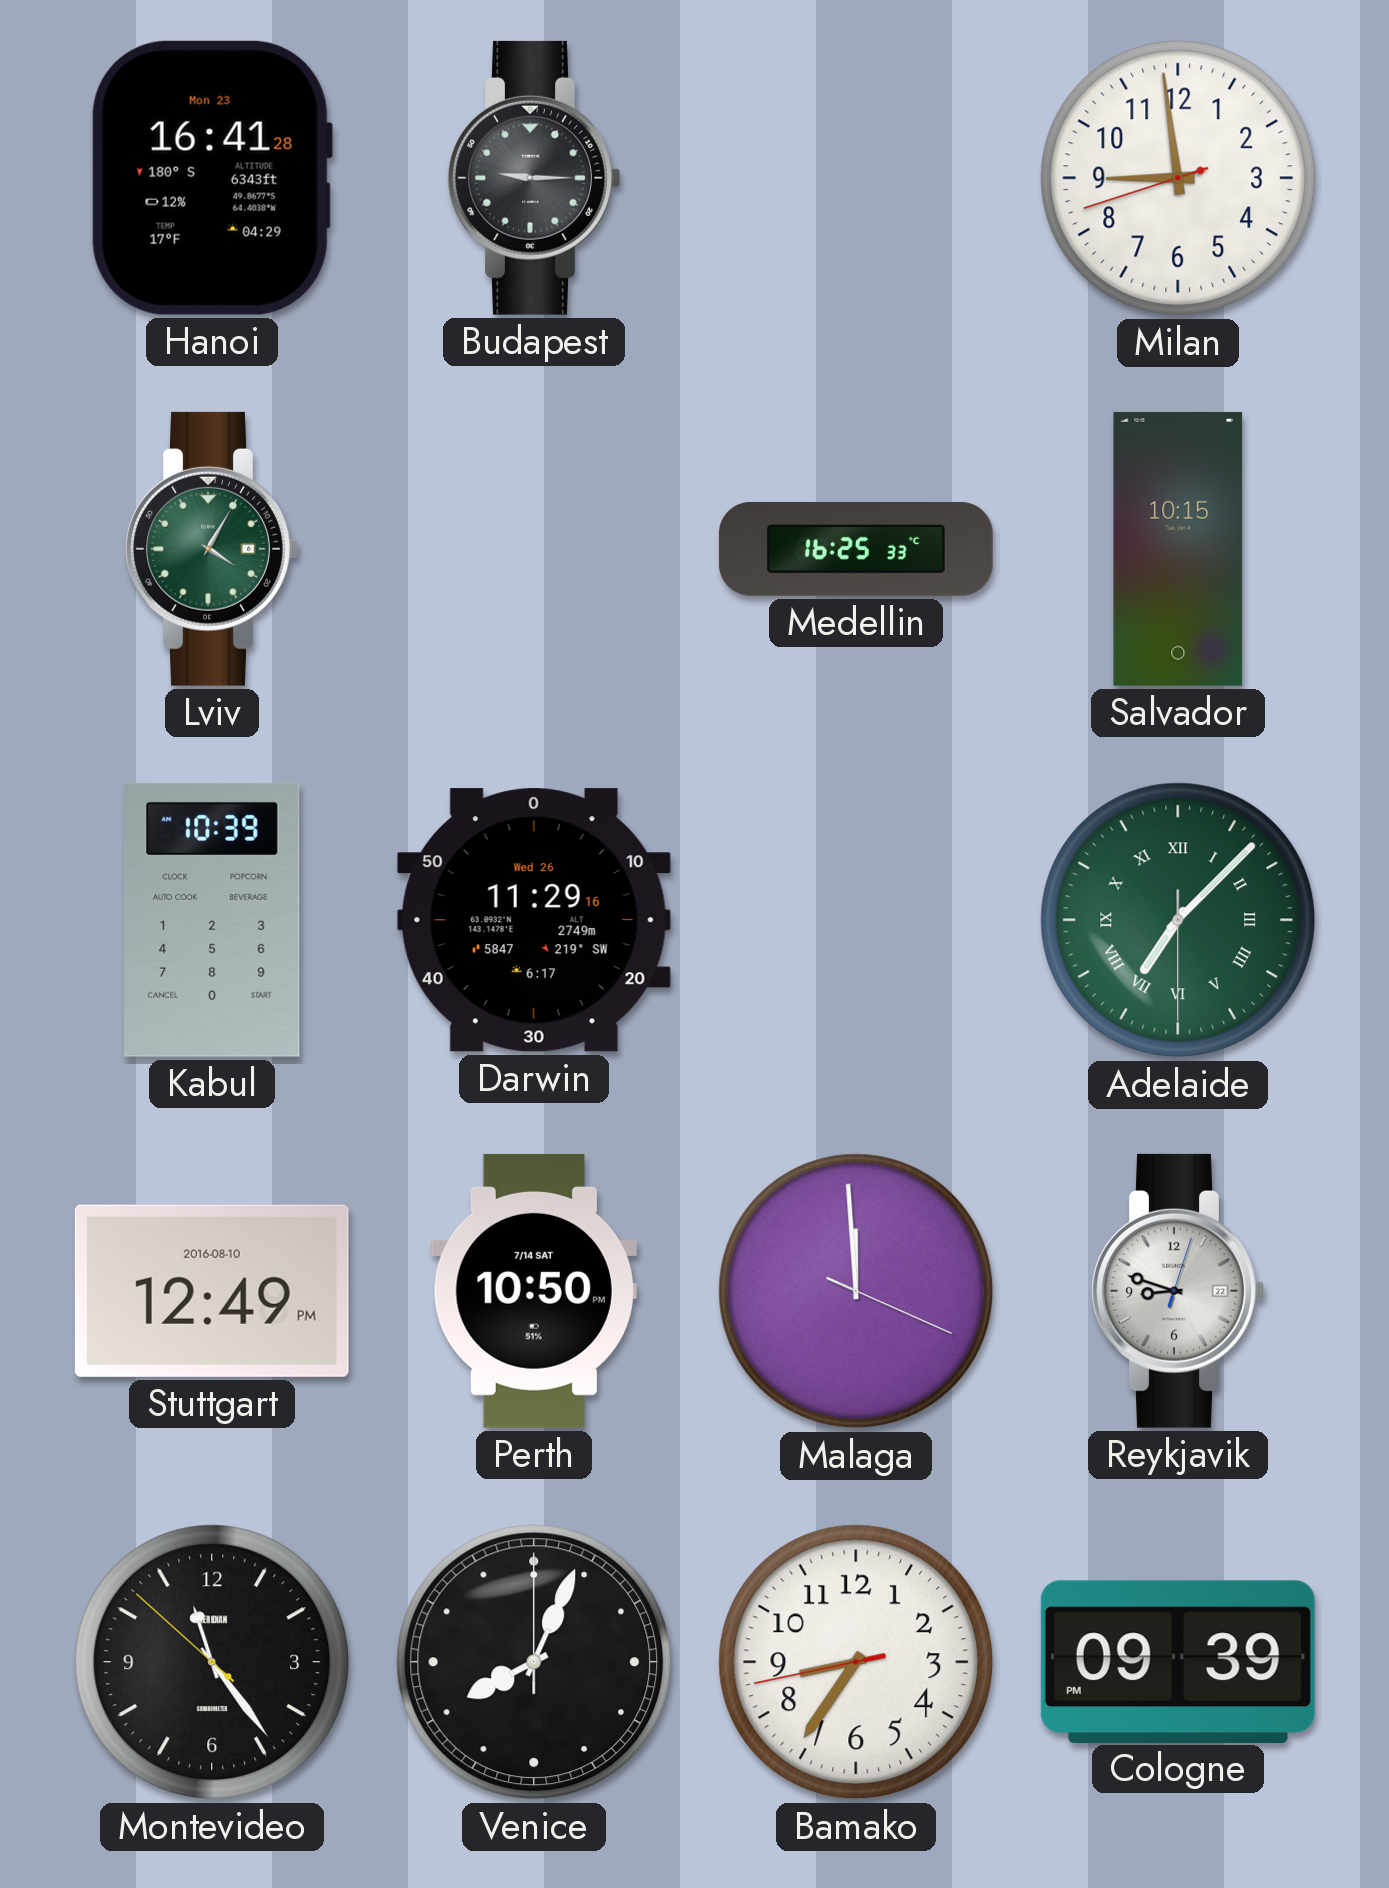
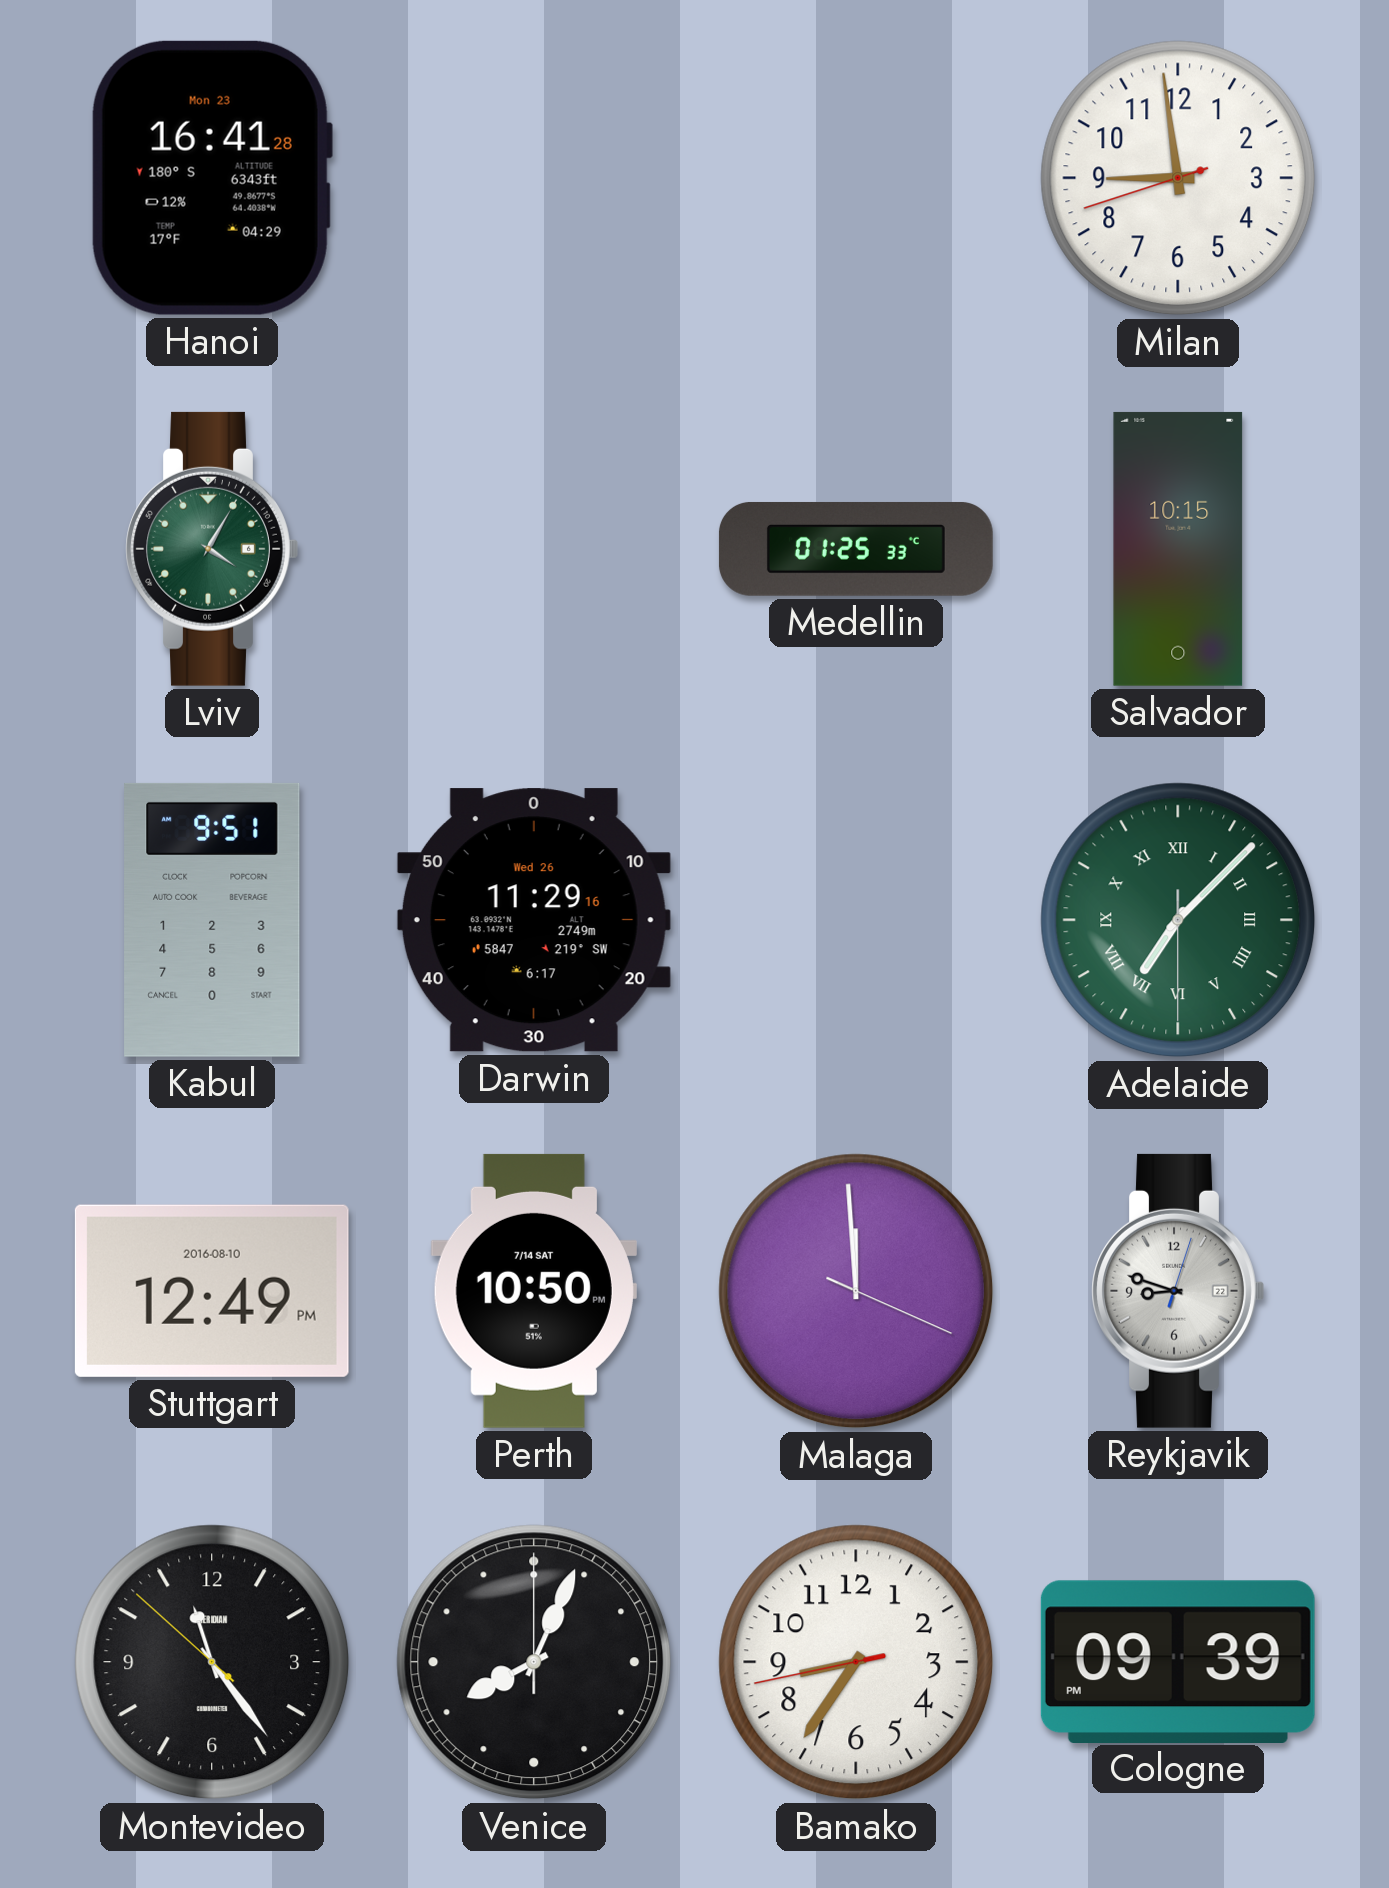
Budapest: 9:15 -> none
Medellin: 16:25 -> 01:25
Kabul: 10:39 -> 9:51
